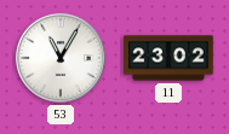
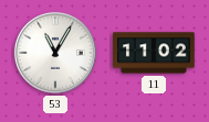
11: 23:02 -> 11:02
